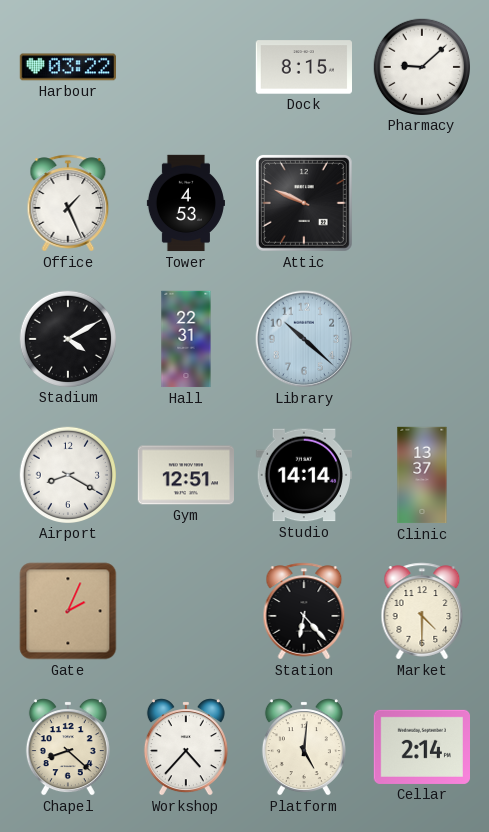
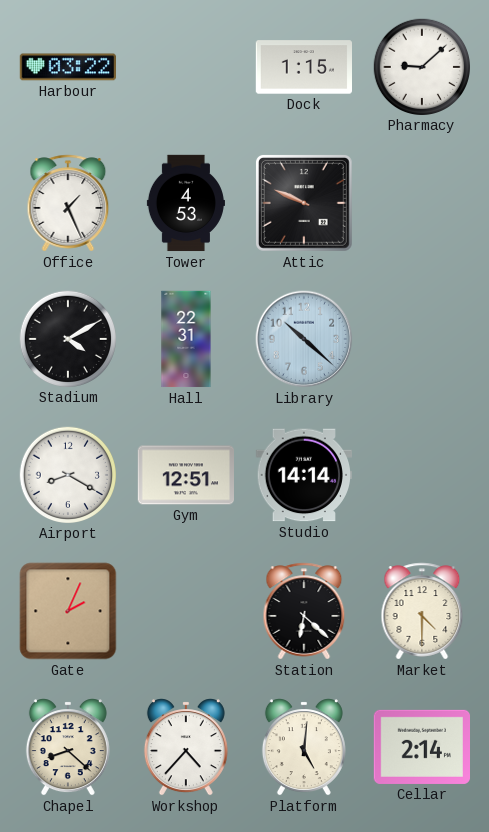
Dock: 8:15 -> 1:15
Clinic: 13:37 -> none
Station: 6:23 -> 6:22
